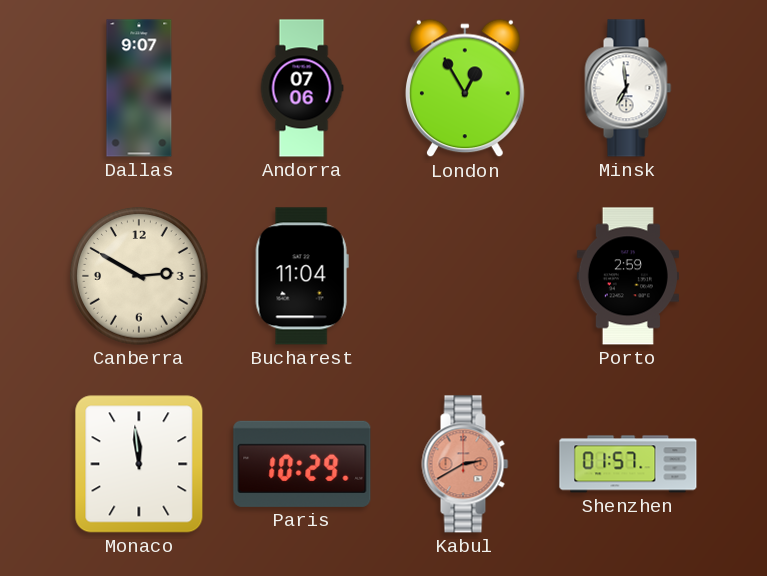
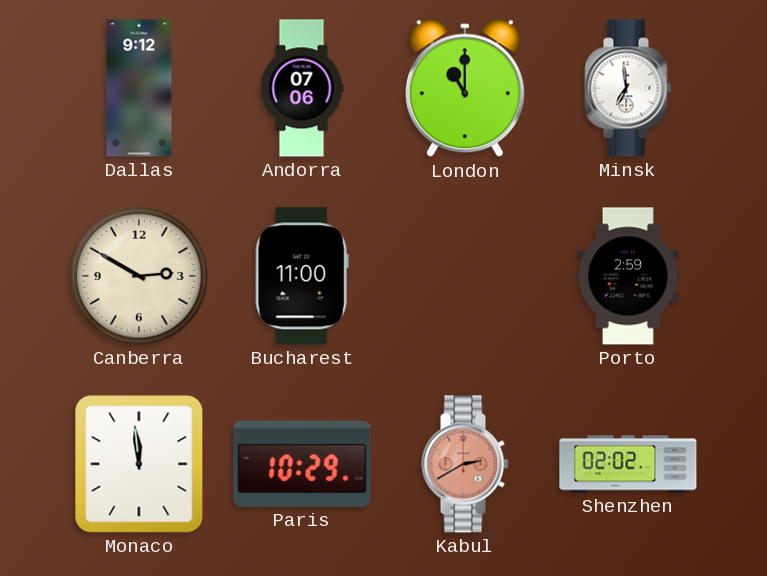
Dallas: 9:07 -> 9:12
London: 12:55 -> 11:00
Bucharest: 11:04 -> 11:00
Shenzhen: 01:57 -> 02:02
